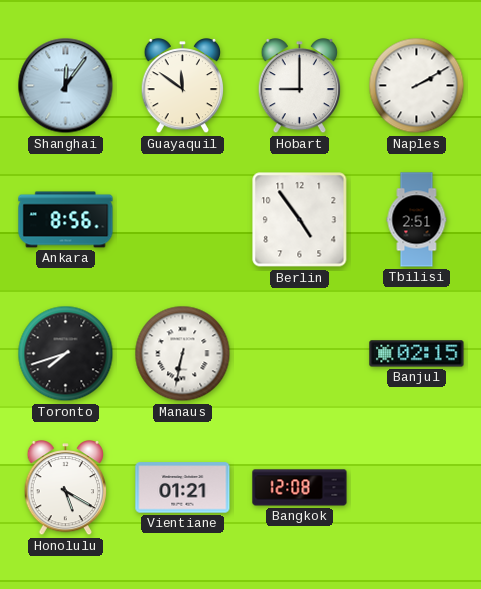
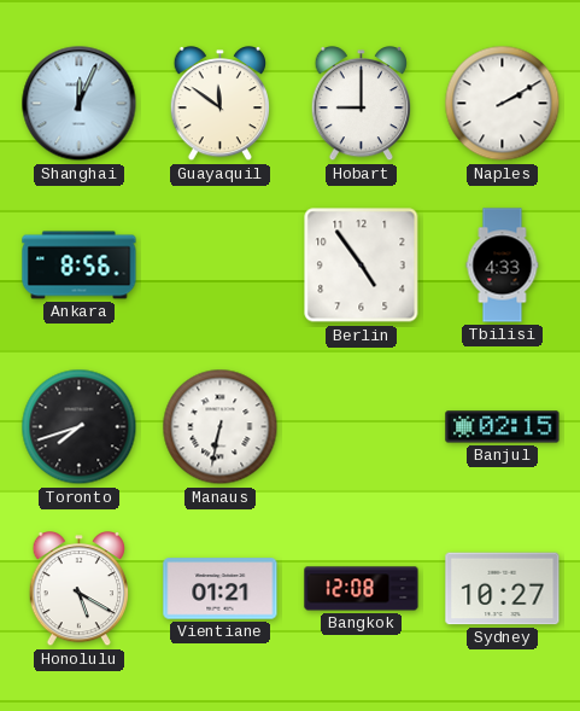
Shanghai: 12:06 -> 12:04
Tbilisi: 2:51 -> 4:33
Sydney: none -> 10:27
